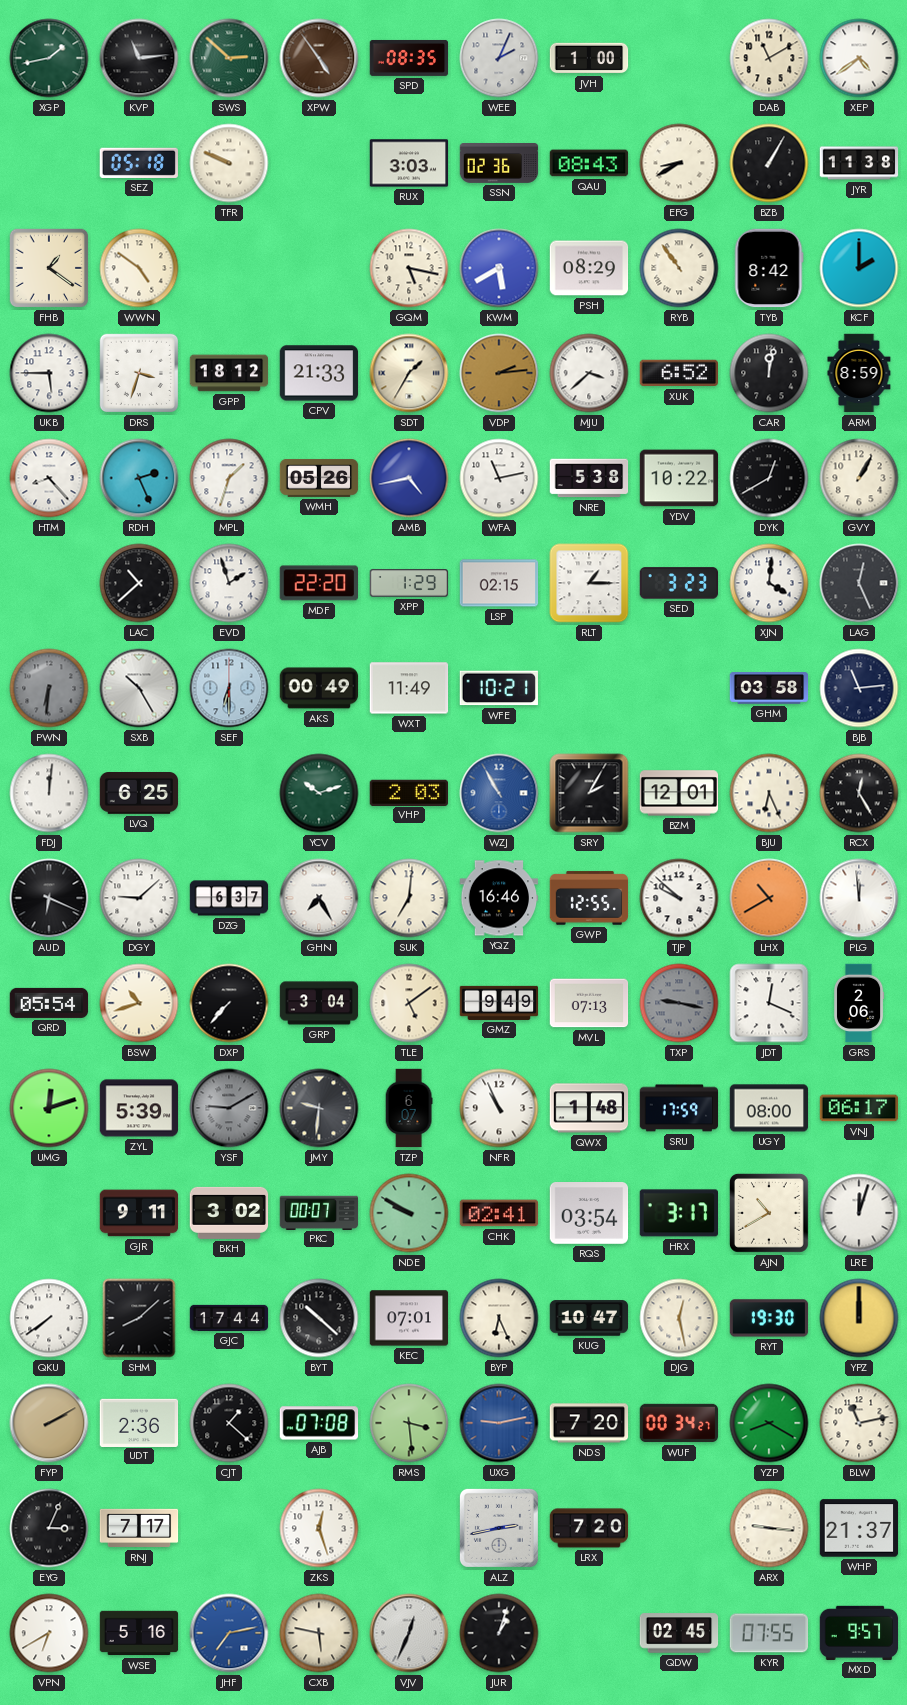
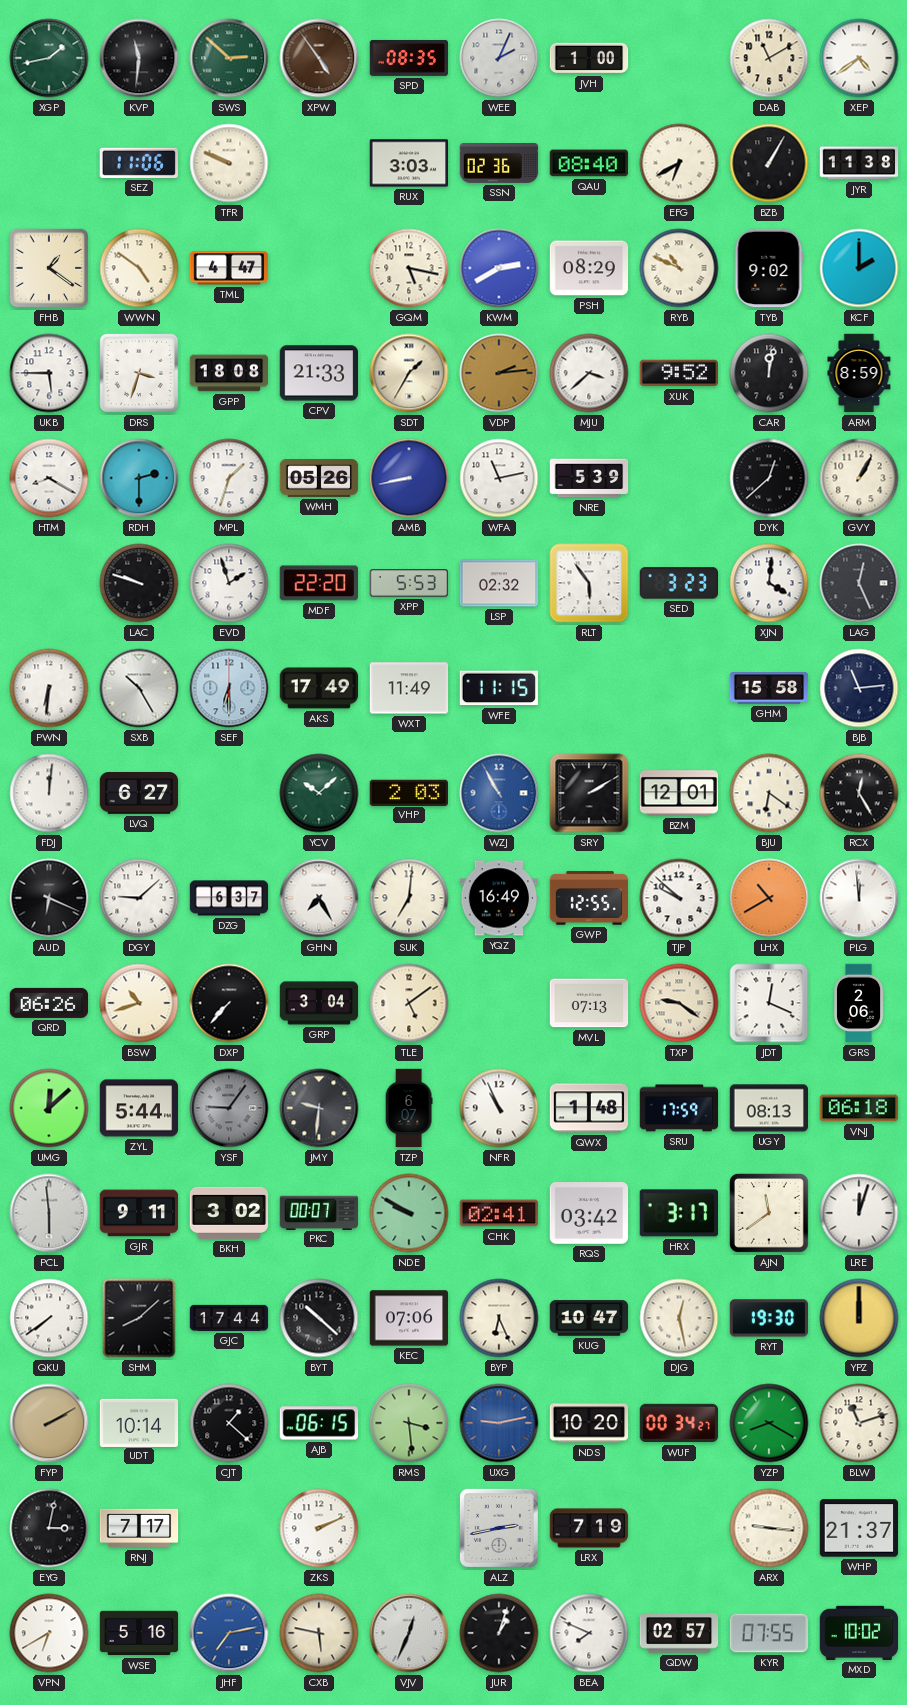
KVP: 11:14 -> 11:31
SEZ: 05:18 -> 11:06
QAU: 08:43 -> 08:40
EFG: 8:40 -> 6:40
TML: none -> 4:47
KWM: 5:40 -> 2:40
RYB: 10:54 -> 10:49
TYB: 8:42 -> 9:02
GPP: 18:12 -> 18:08
XUK: 6:52 -> 9:52
HTM: 8:23 -> 8:20
RDH: 2:26 -> 2:30
AMB: 4:43 -> 8:43
NRE: 5:38 -> 5:39
YDV: 10:22 -> none
DYK: 12:40 -> 12:38
LAC: 10:38 -> 9:48
XPP: 1:29 -> 5:53
LSP: 02:15 -> 02:32
RLT: 1:15 -> 5:54
PWN dial: grey -> white
AKS: 00:49 -> 17:49
WFE: 10:21 -> 11:15
GHM: 03:58 -> 15:58
LVQ: 6:25 -> 6:27
YCV: 10:12 -> 10:08
SRY: 2:05 -> 2:10
BJU: 6:26 -> 6:21
YQZ: 16:46 -> 16:49
QRD: 05:54 -> 06:26
GMZ: 9:49 -> none
TXP: 9:17 -> 9:21
TXP dial: grey -> cream
UMG: 12:12 -> 12:08
ZYL: 5:39 -> 5:44
YSF: 9:10 -> 9:06
UGY: 08:00 -> 08:13
VNJ: 06:17 -> 06:18
PCL: none -> 5:59
RQS: 03:54 -> 03:42
AJN: 10:40 -> 11:39
KEC: 07:01 -> 07:06
UDT: 2:36 -> 10:14
AJB: 07:08 -> 06:15
NDS: 7:20 -> 10:20
BLW: 11:13 -> 11:12
EYG: 3:04 -> 3:02
ZKS: 12:27 -> 2:11
LRX: 7:20 -> 7:19
BEA: none -> 7:49
QDW: 02:45 -> 02:57
MXD: 9:57 -> 10:02
